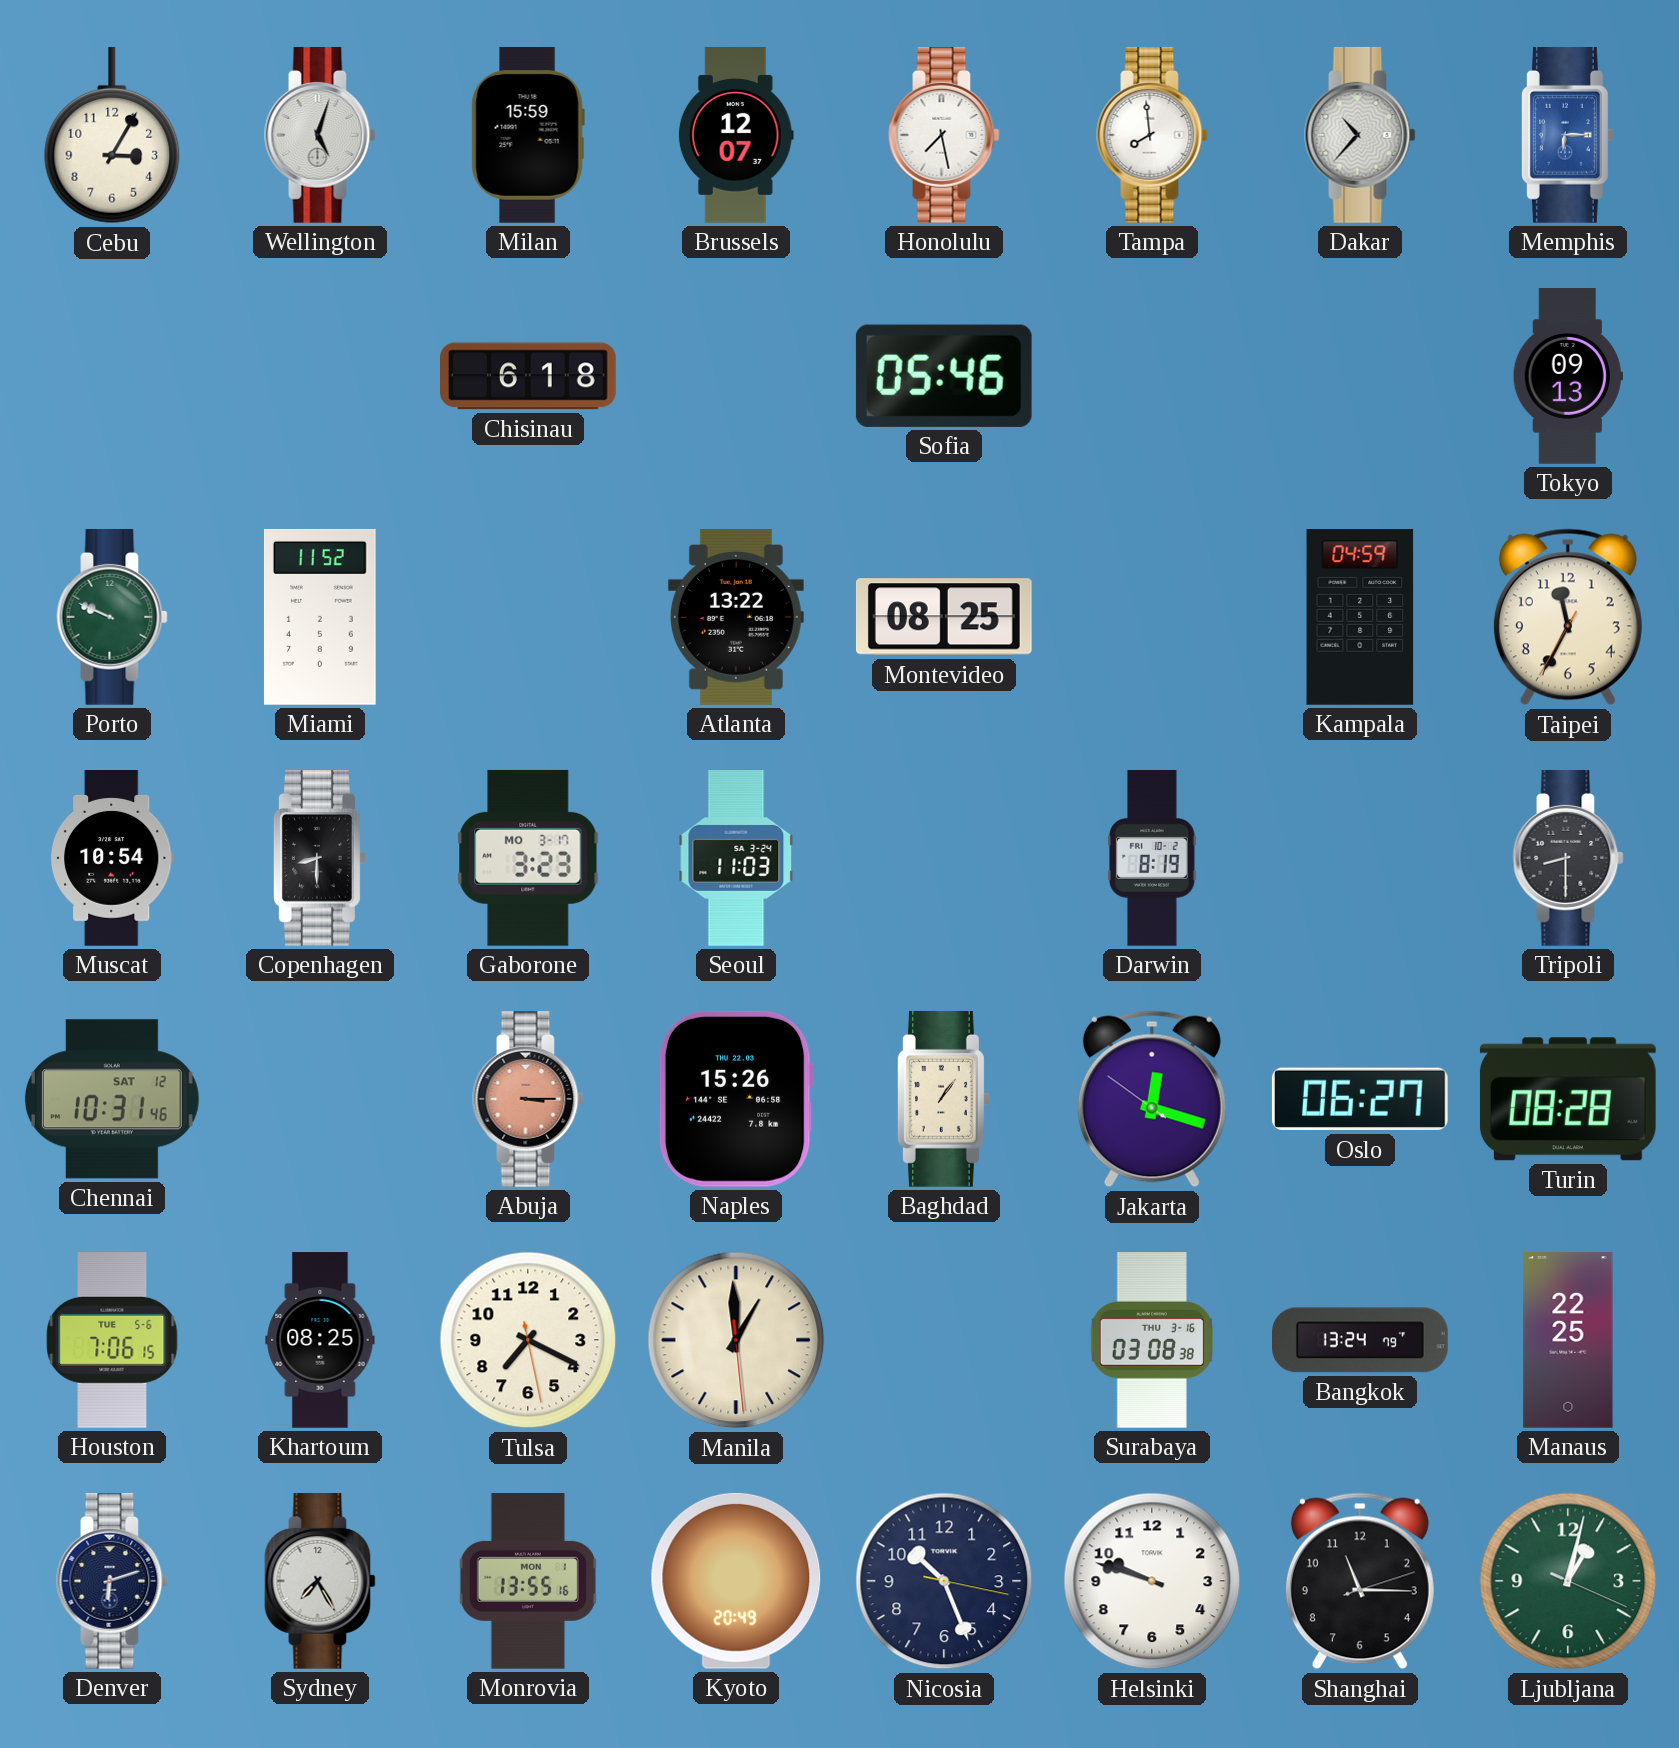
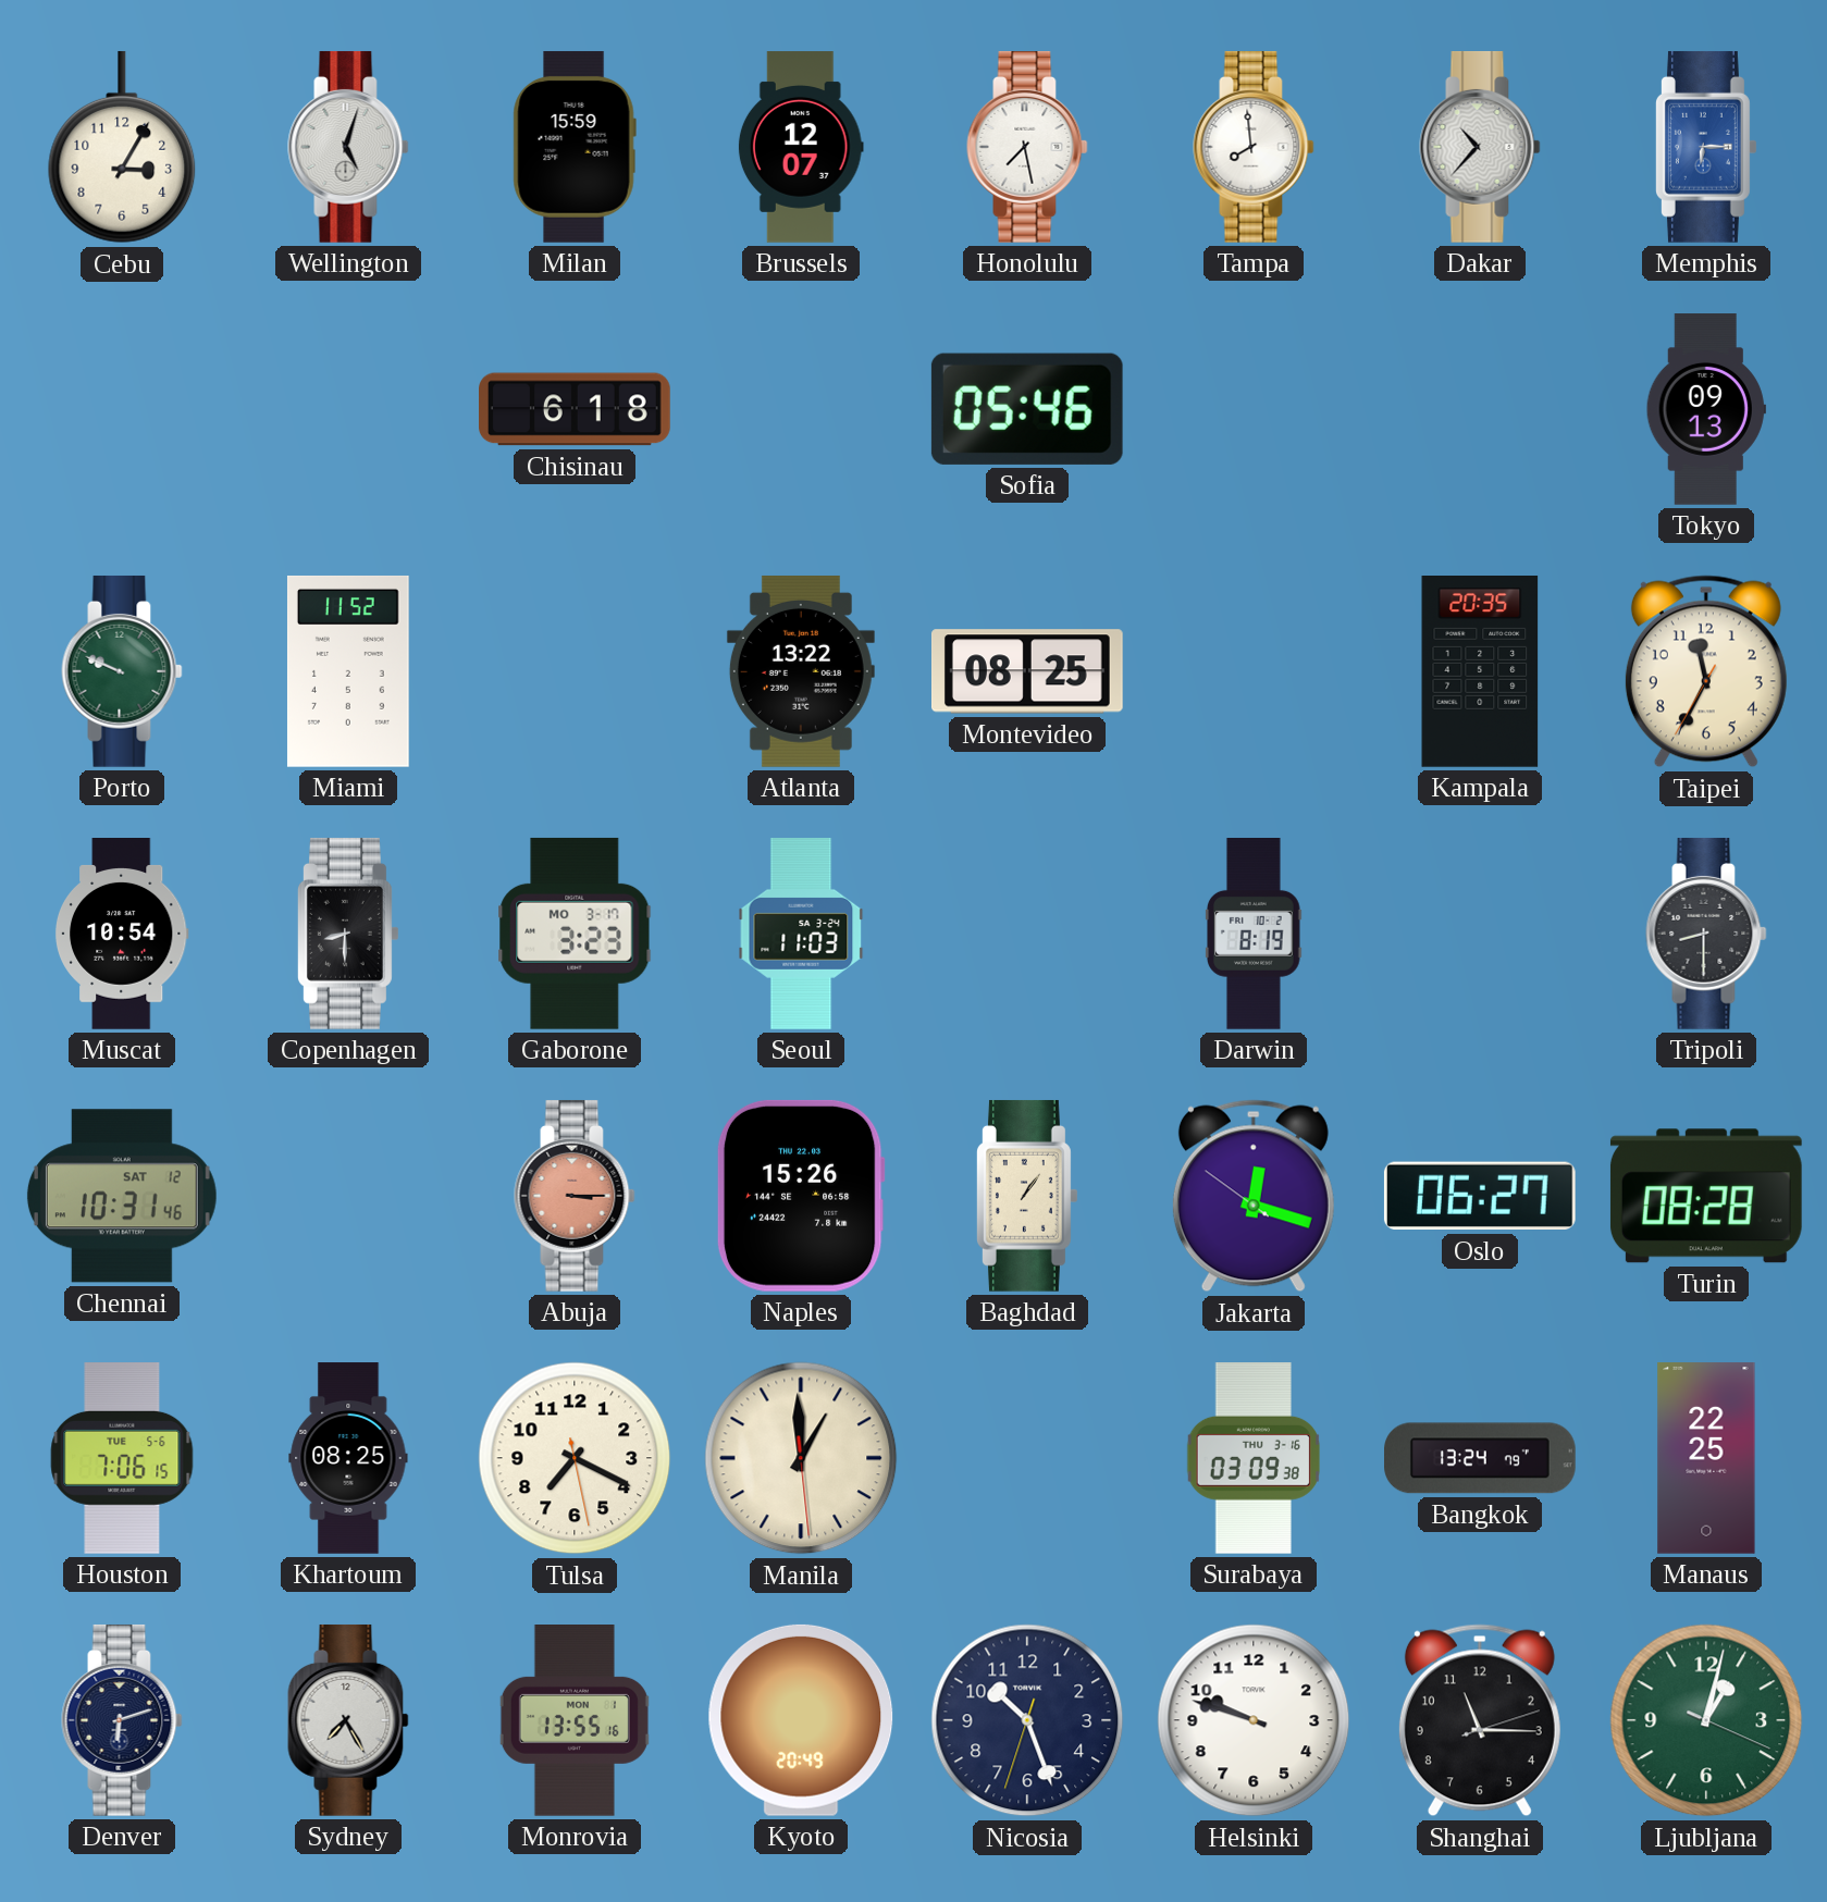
Kampala: 04:59 -> 20:35
Surabaya: 03:08 -> 03:09
Nicosia: 10:26:17 -> 10:26:33
